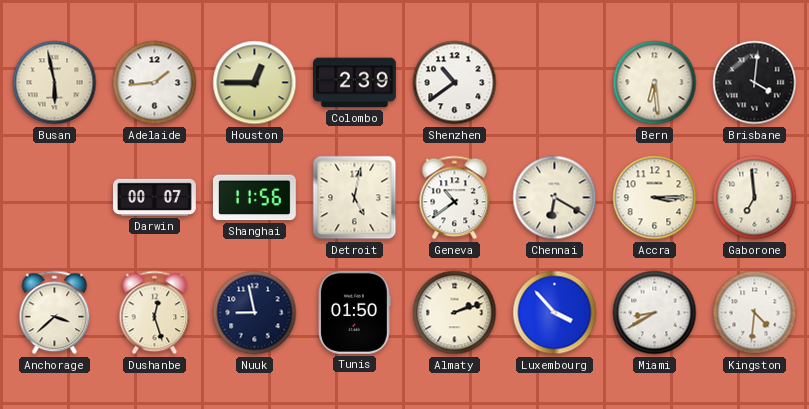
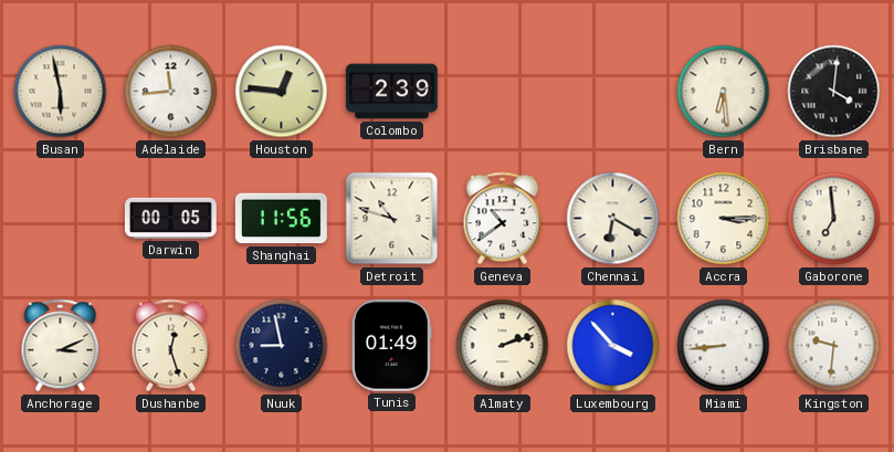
Adelaide: 1:44 -> 11:44
Houston: 12:45 -> 12:46
Shenzhen: 10:39 -> none
Darwin: 00:07 -> 00:05
Detroit: 5:02 -> 10:48
Anchorage: 3:38 -> 3:11
Tunis: 01:50 -> 01:49
Miami: 8:40 -> 8:44
Kingston: 4:31 -> 9:31
